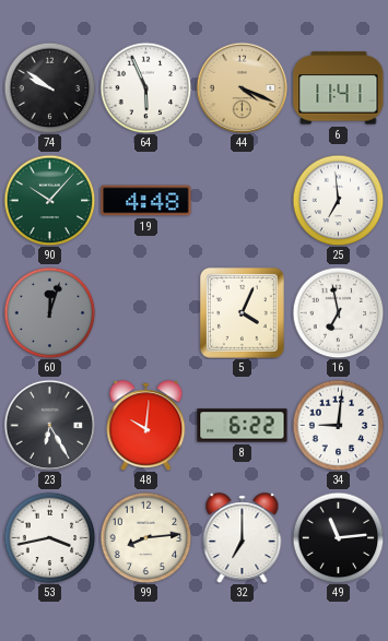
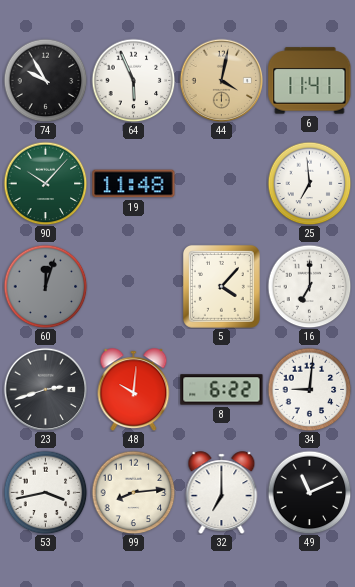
74: 9:51 -> 9:55
44: 4:19 -> 4:02
19: 4:48 -> 11:48
5: 4:04 -> 4:07
16: 6:58 -> 7:00
23: 6:25 -> 2:42
49: 11:14 -> 11:11
